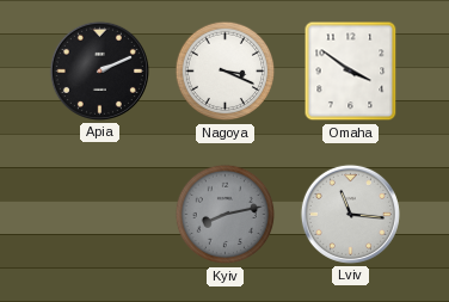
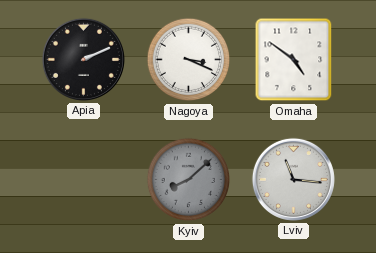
Omaha: 3:51 -> 4:51
Kyiv: 8:13 -> 8:08
